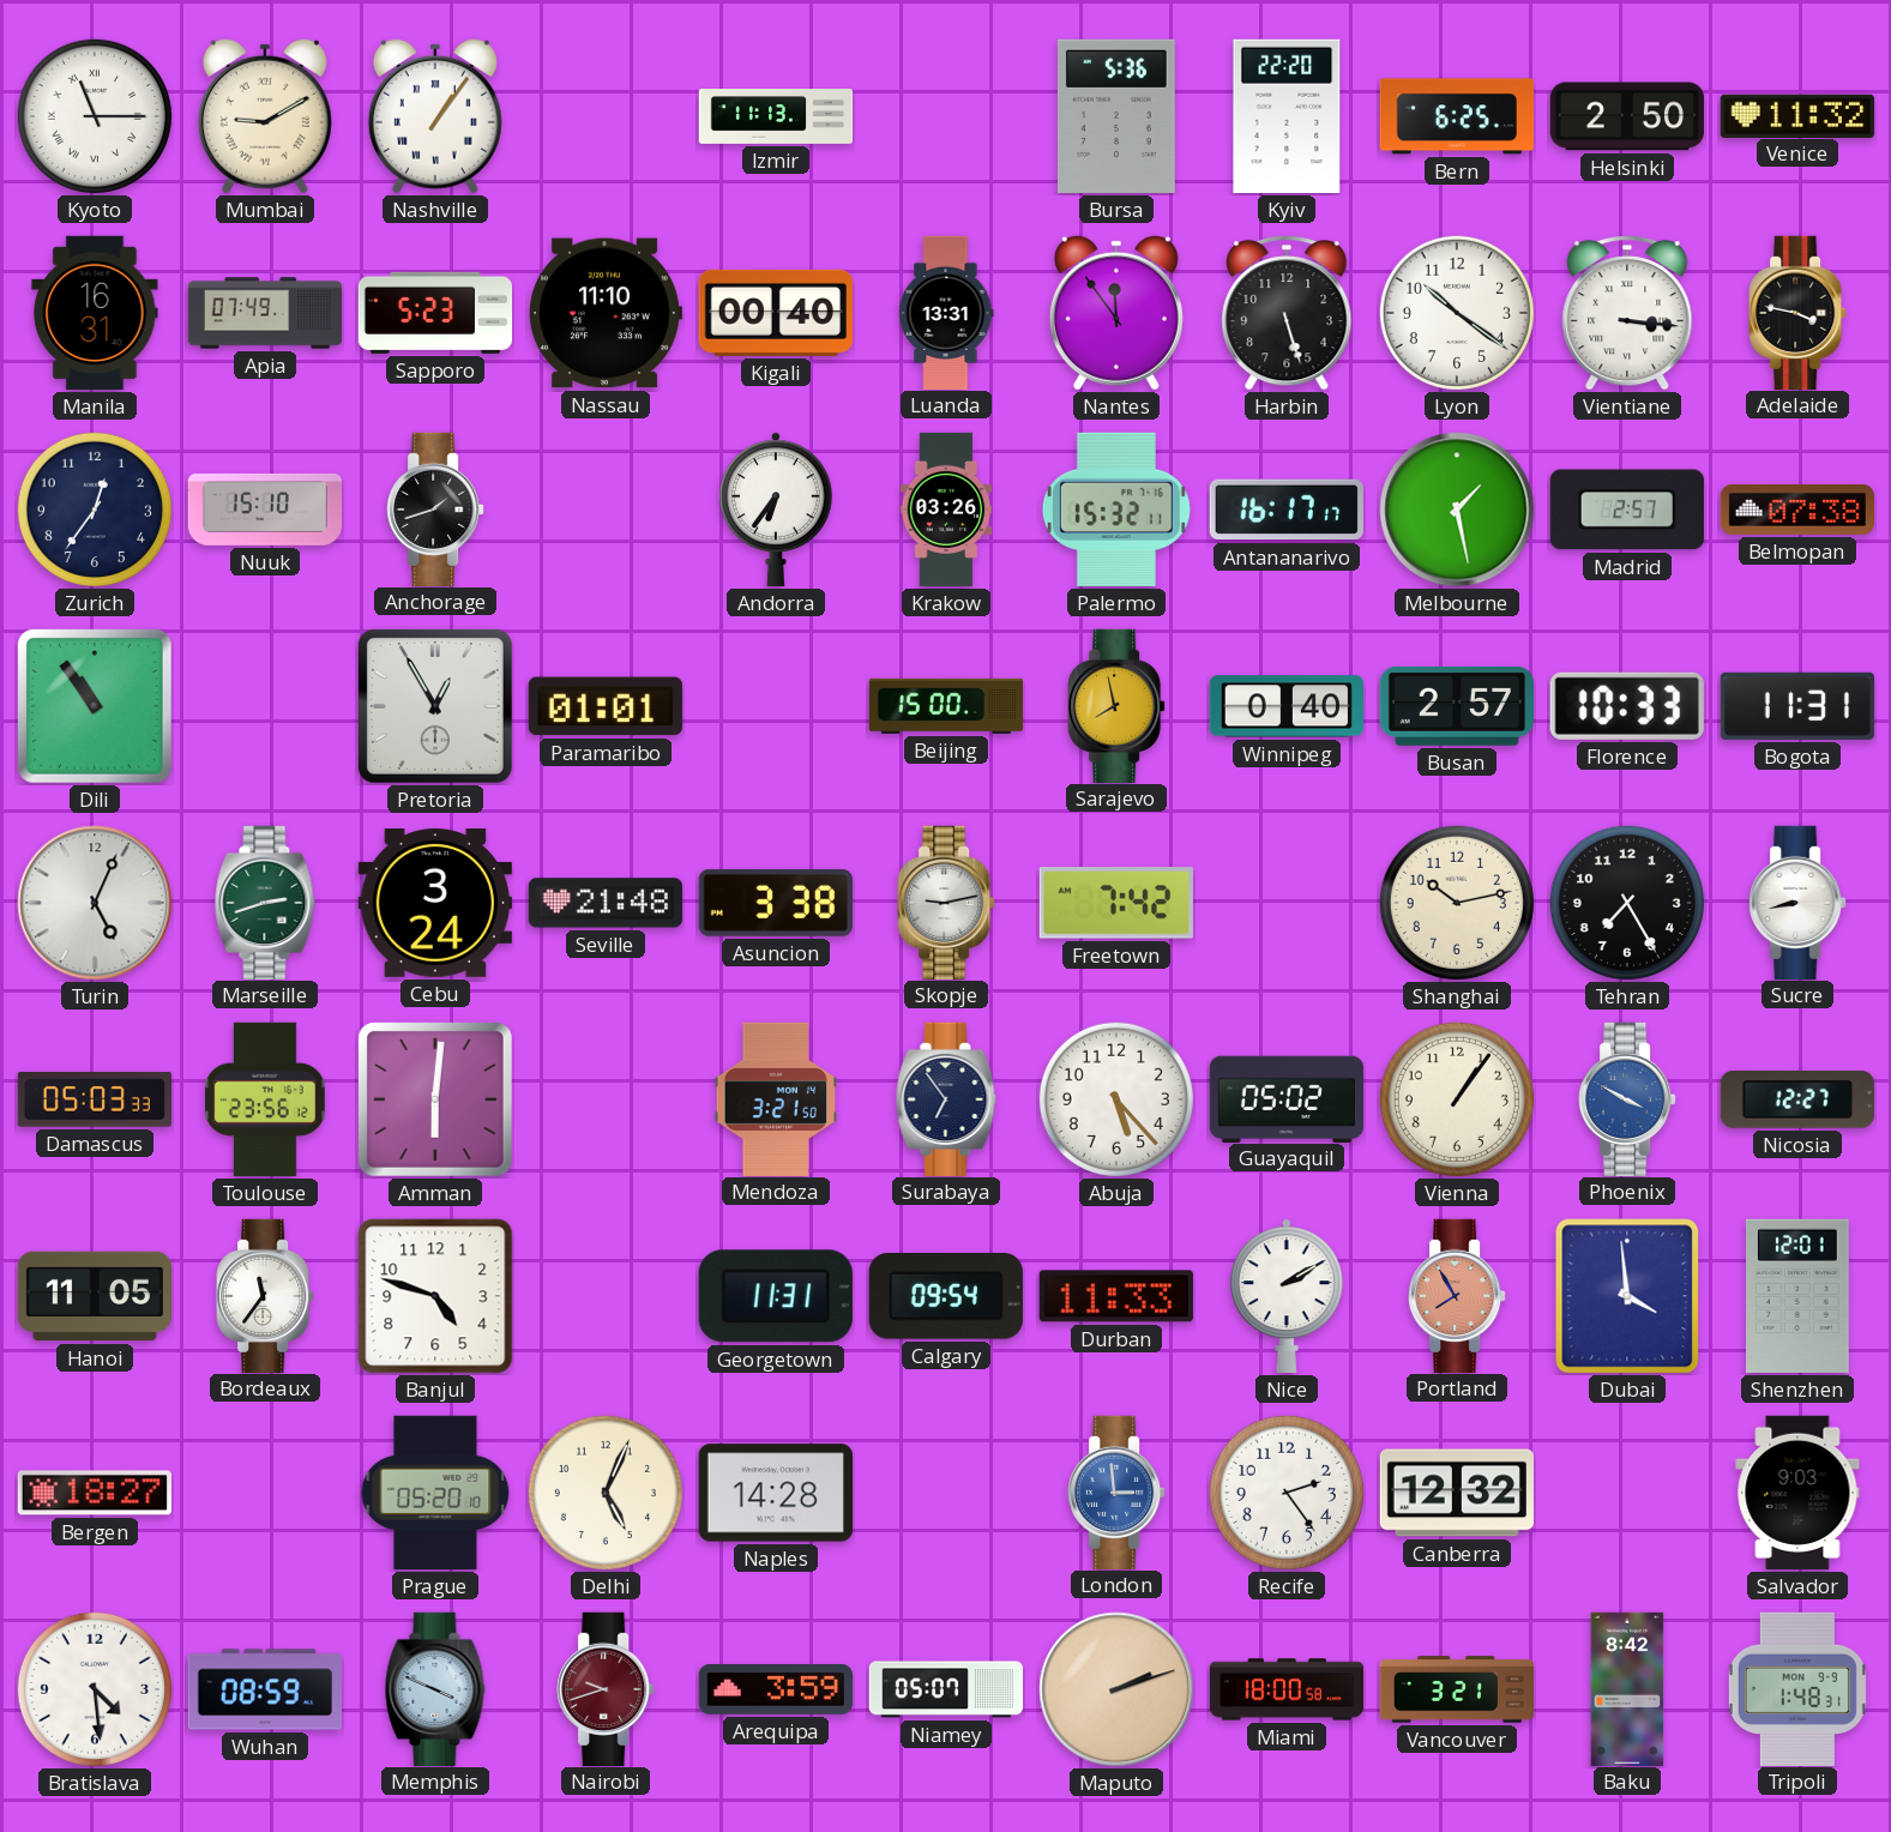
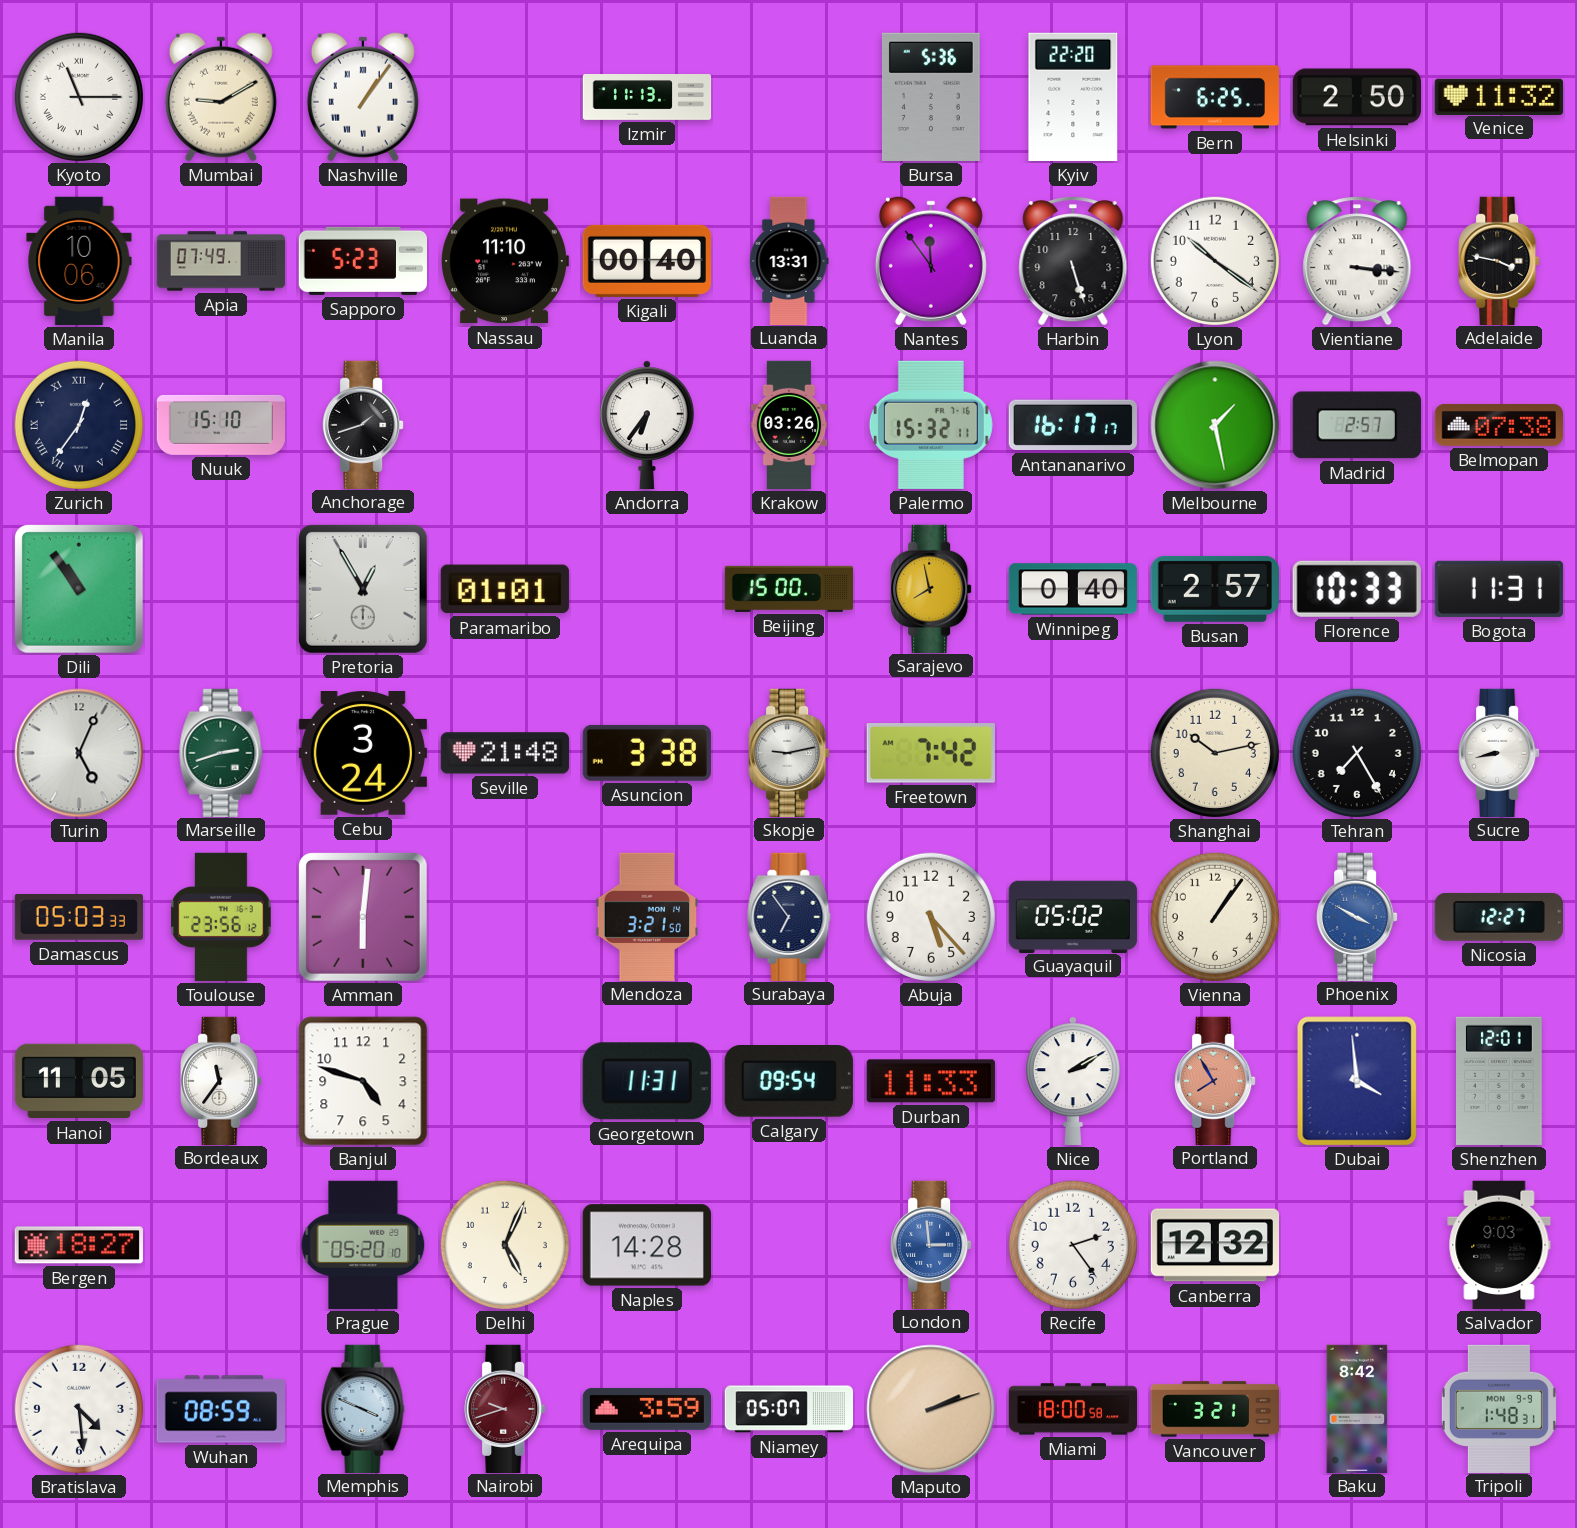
Manila: 16:31 -> 10:06
Zurich numerals: Arabic -> Roman
